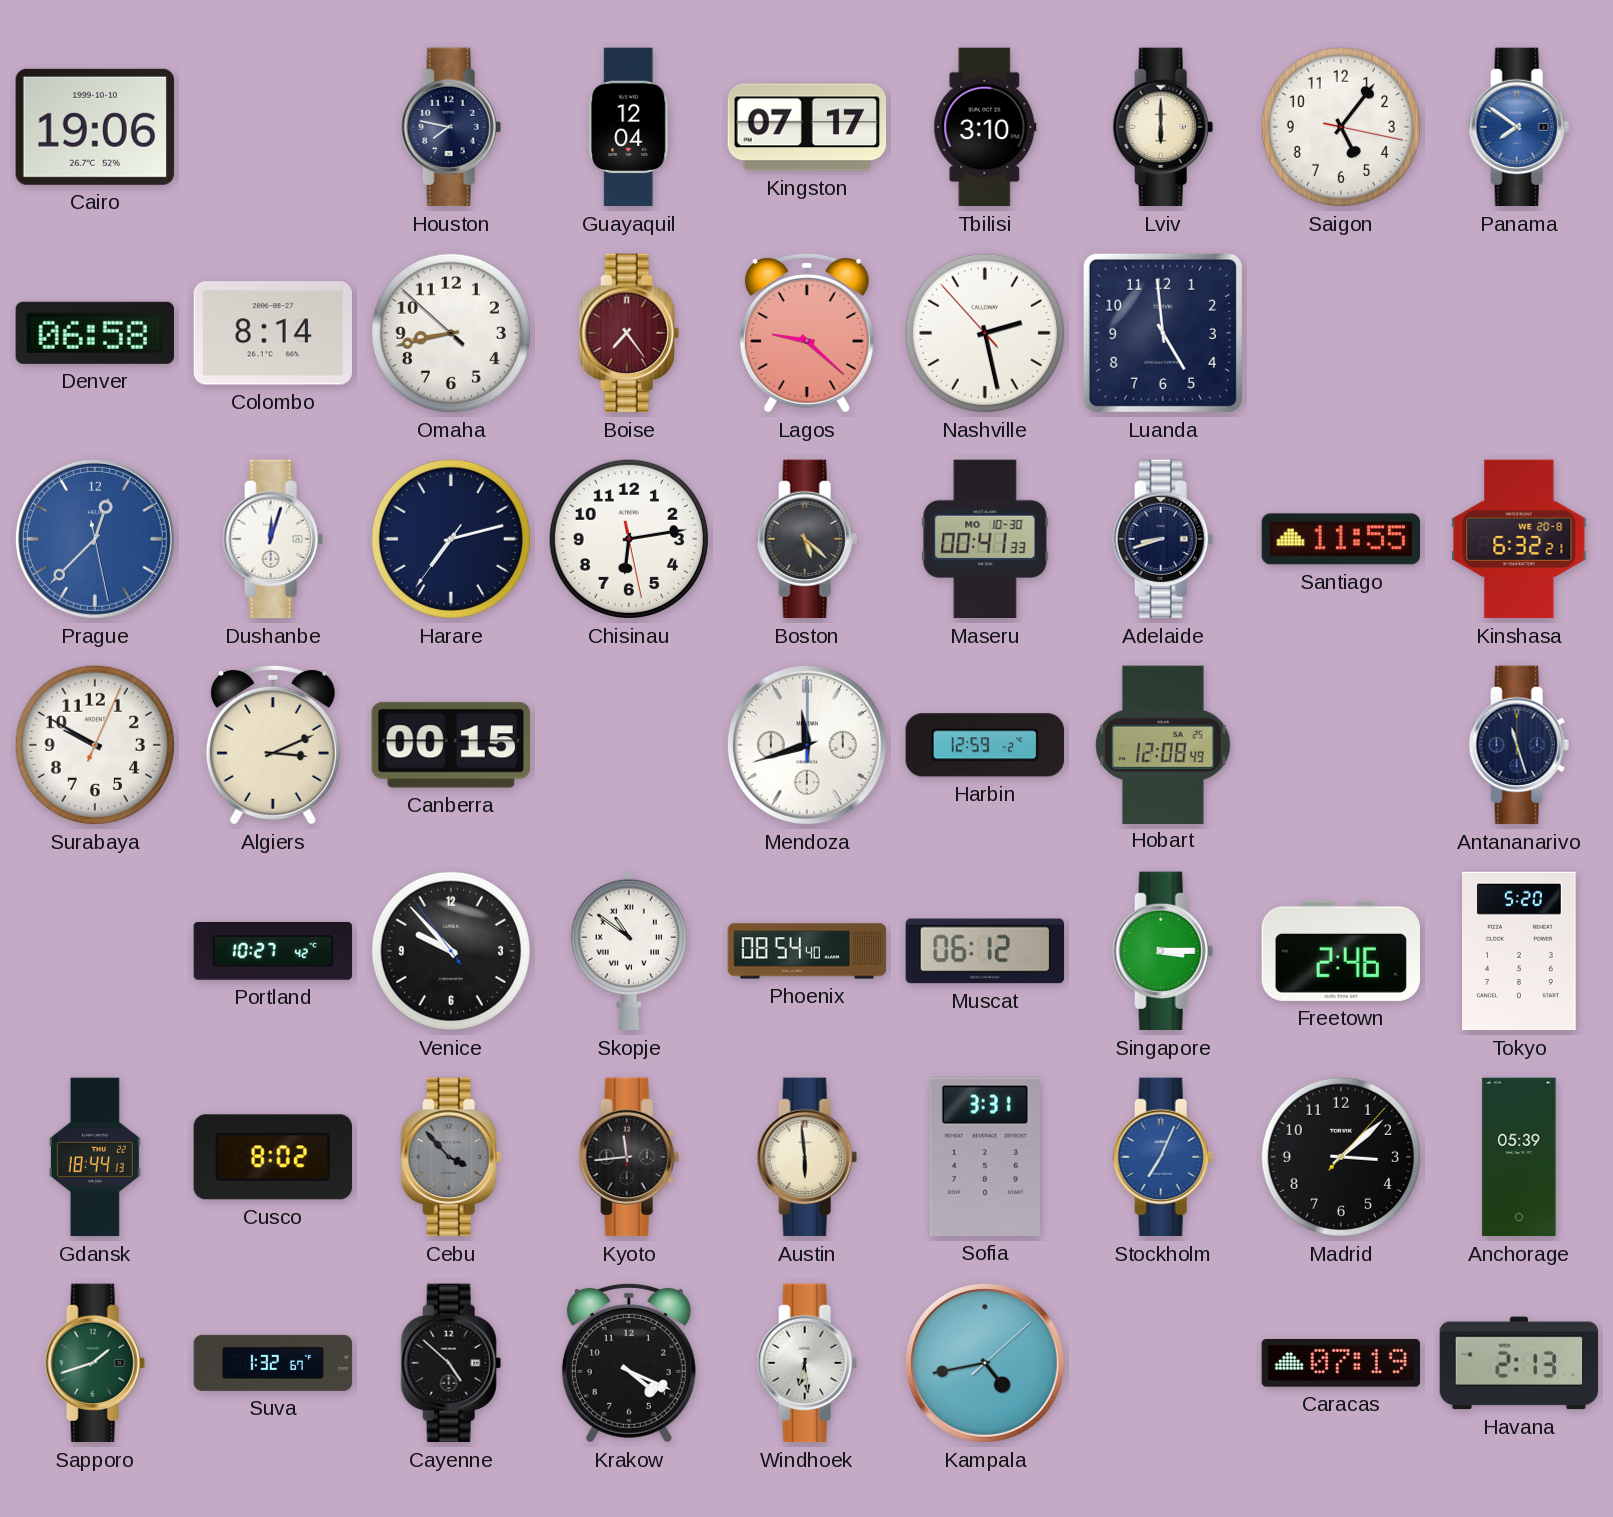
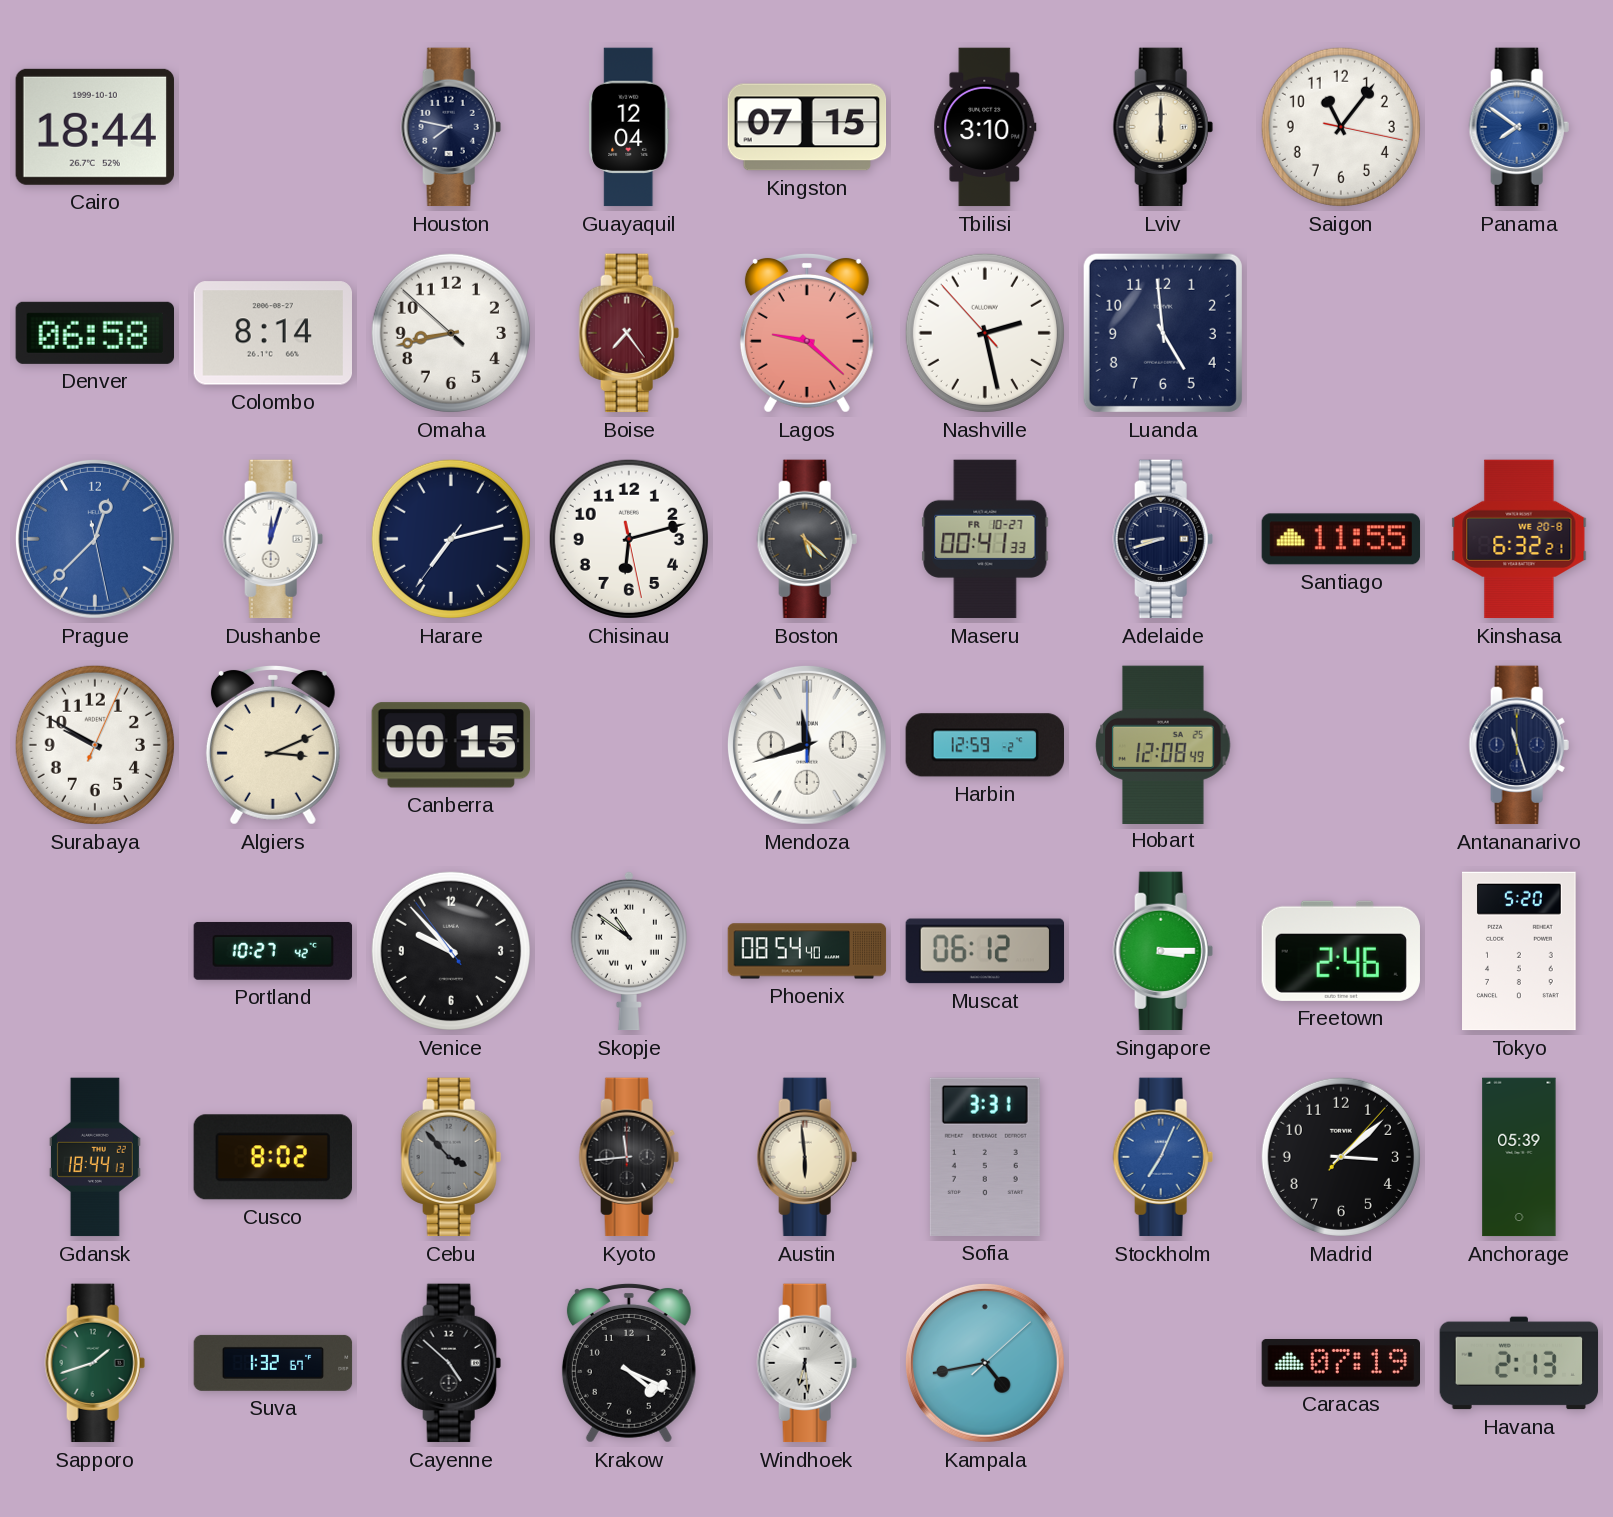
Cairo: 19:06 -> 18:44
Kingston: 07:17 -> 07:15
Saigon: 5:06 -> 11:06
Chisinau: 6:13 -> 6:12
Maseru date: MO 10-30 -> FR 10-27
